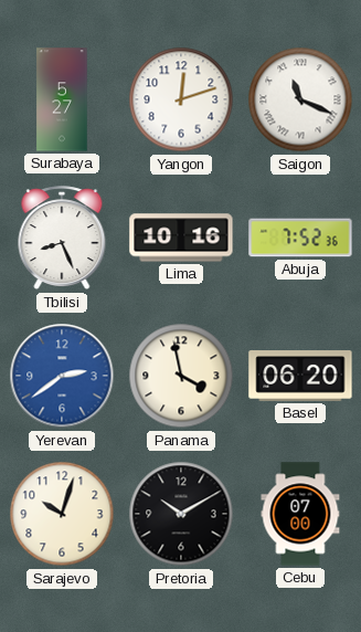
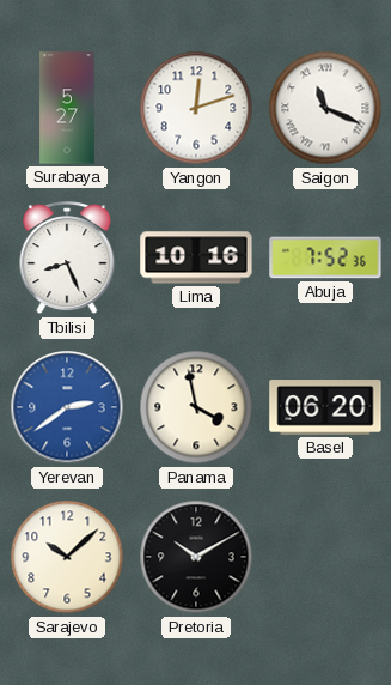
Sarajevo: 10:03 -> 10:08
Cebu: 07:00 -> none
